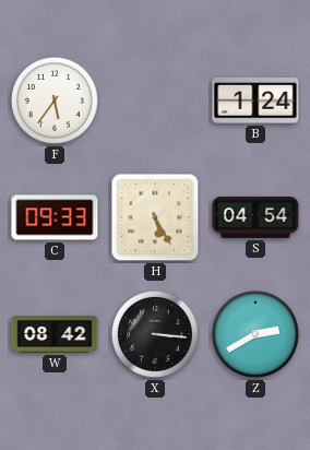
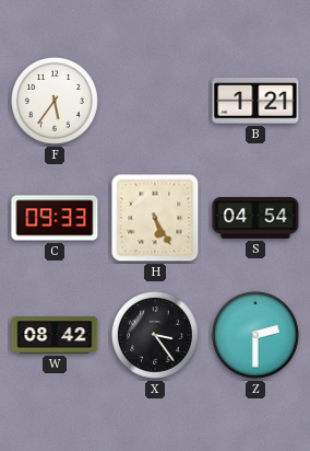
B: 1:24 -> 1:21
X: 3:16 -> 3:24
Z: 2:40 -> 2:30
